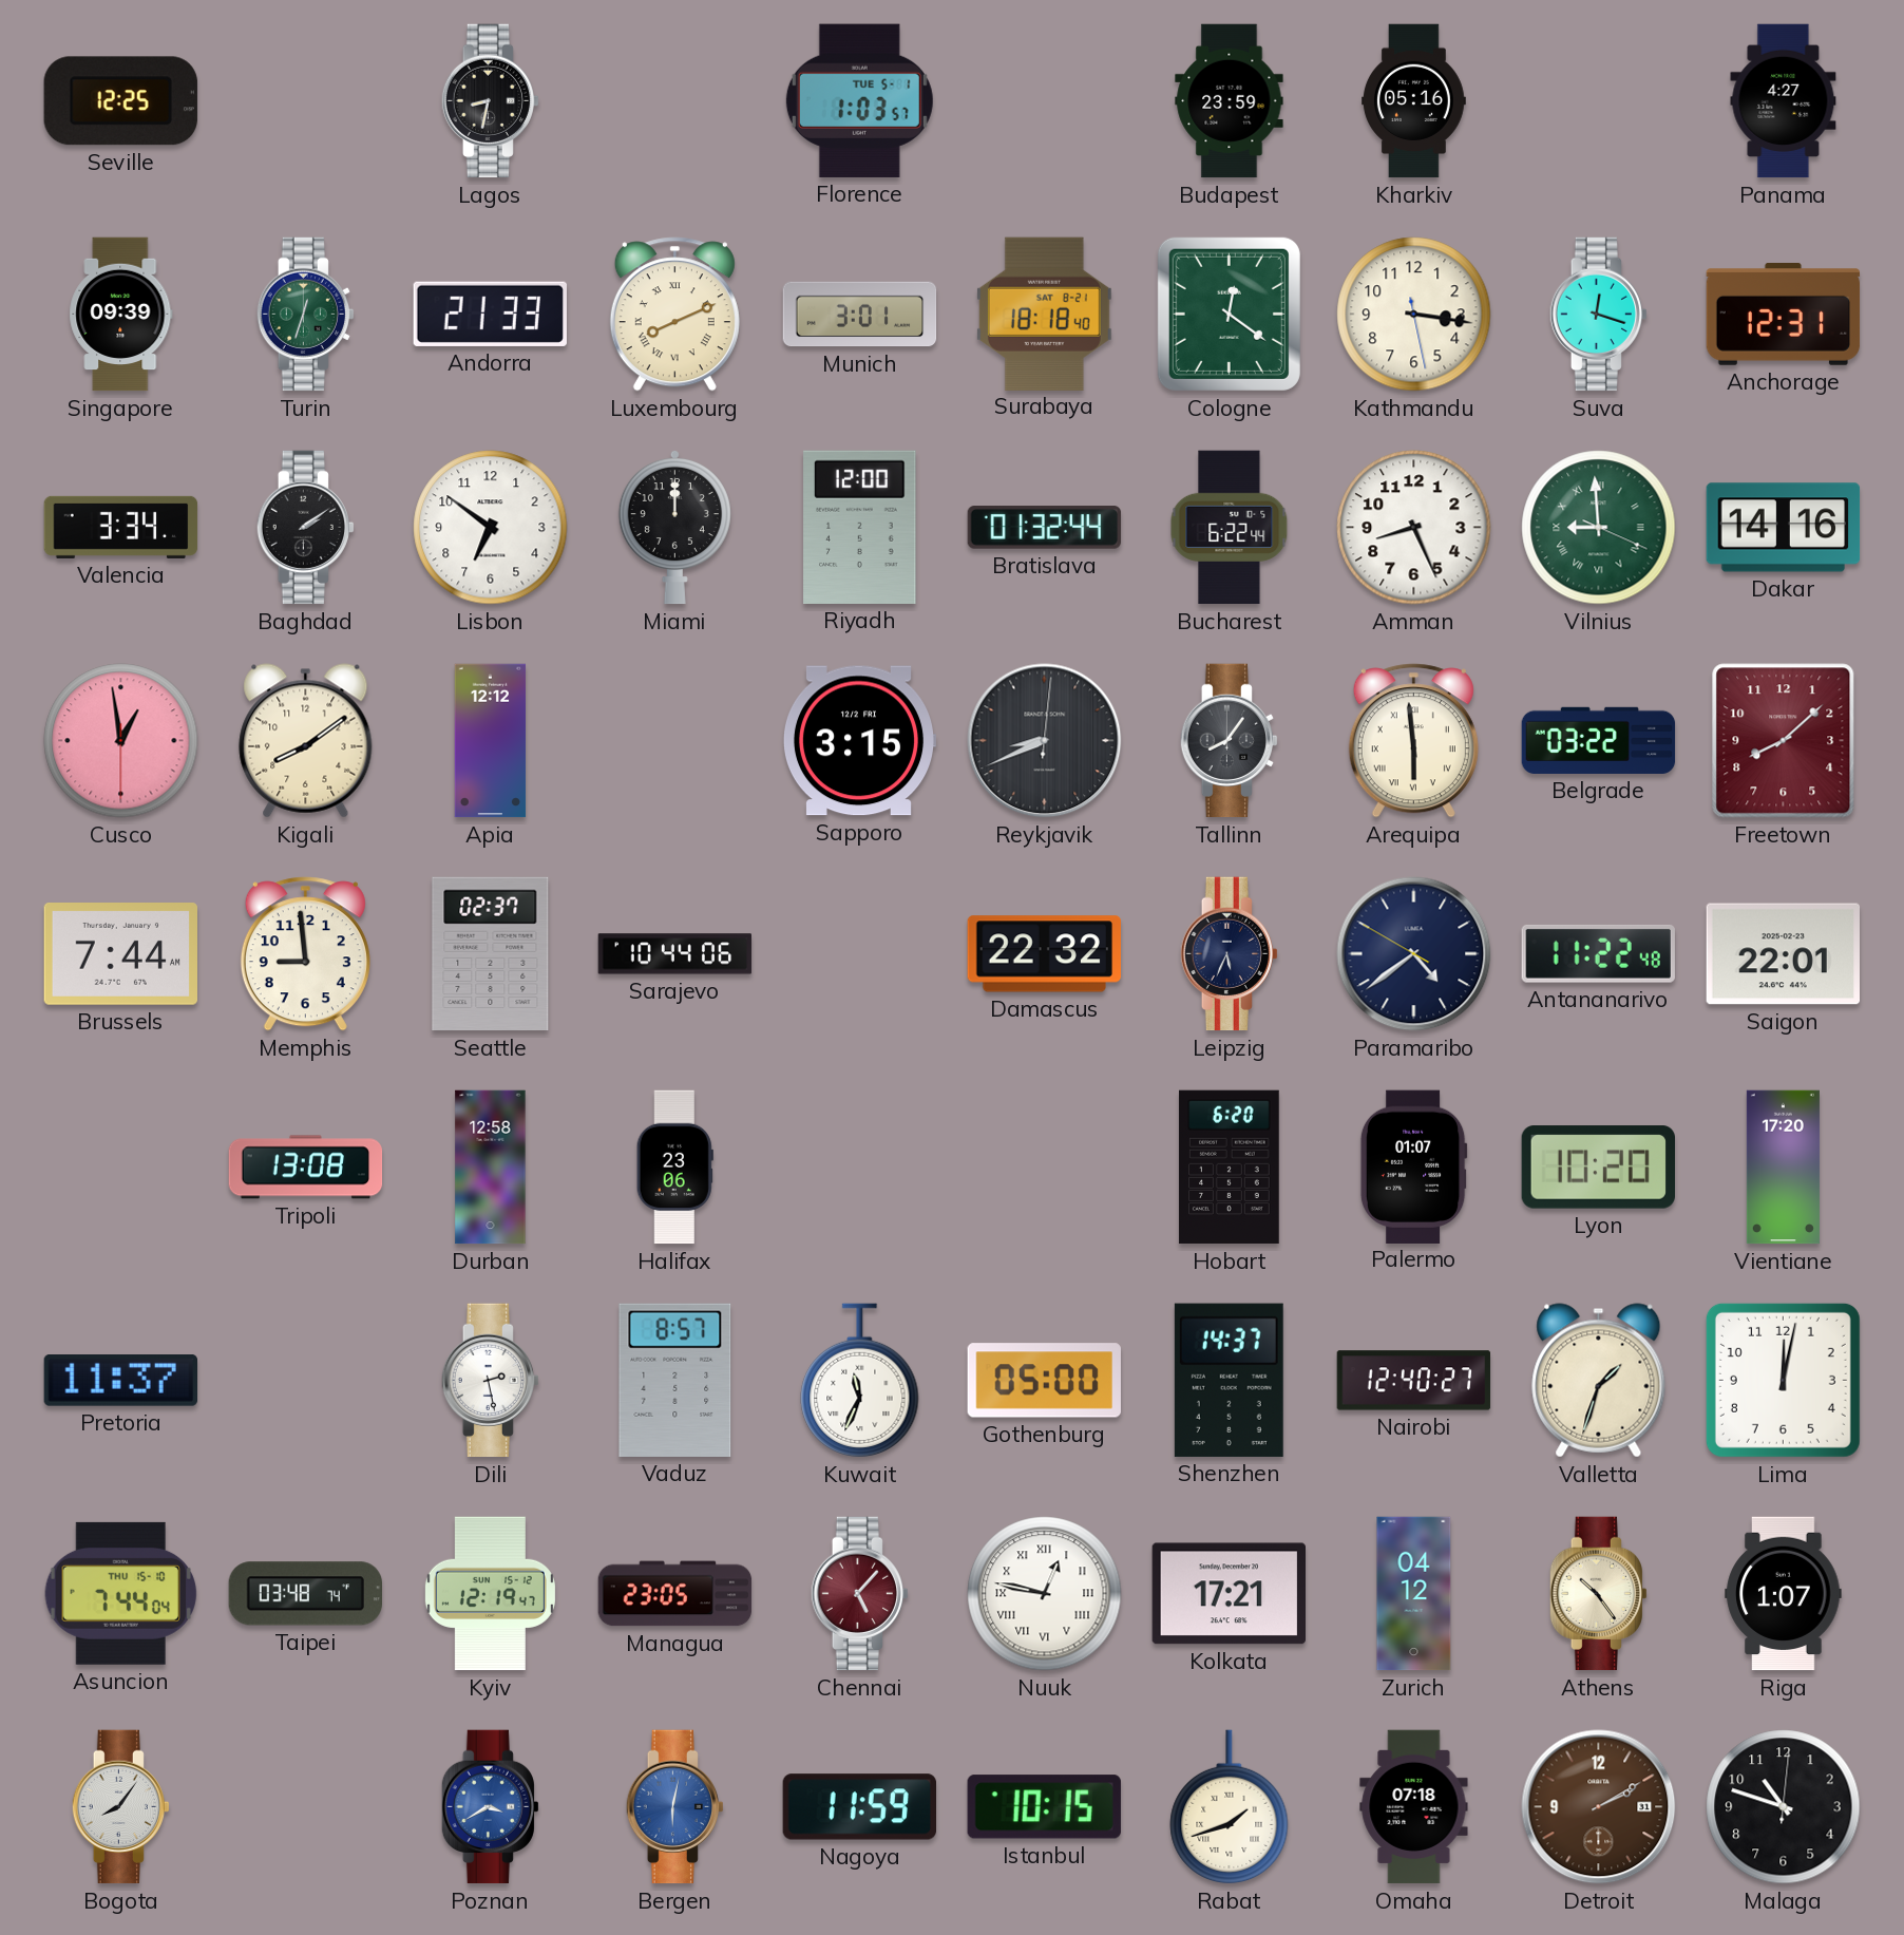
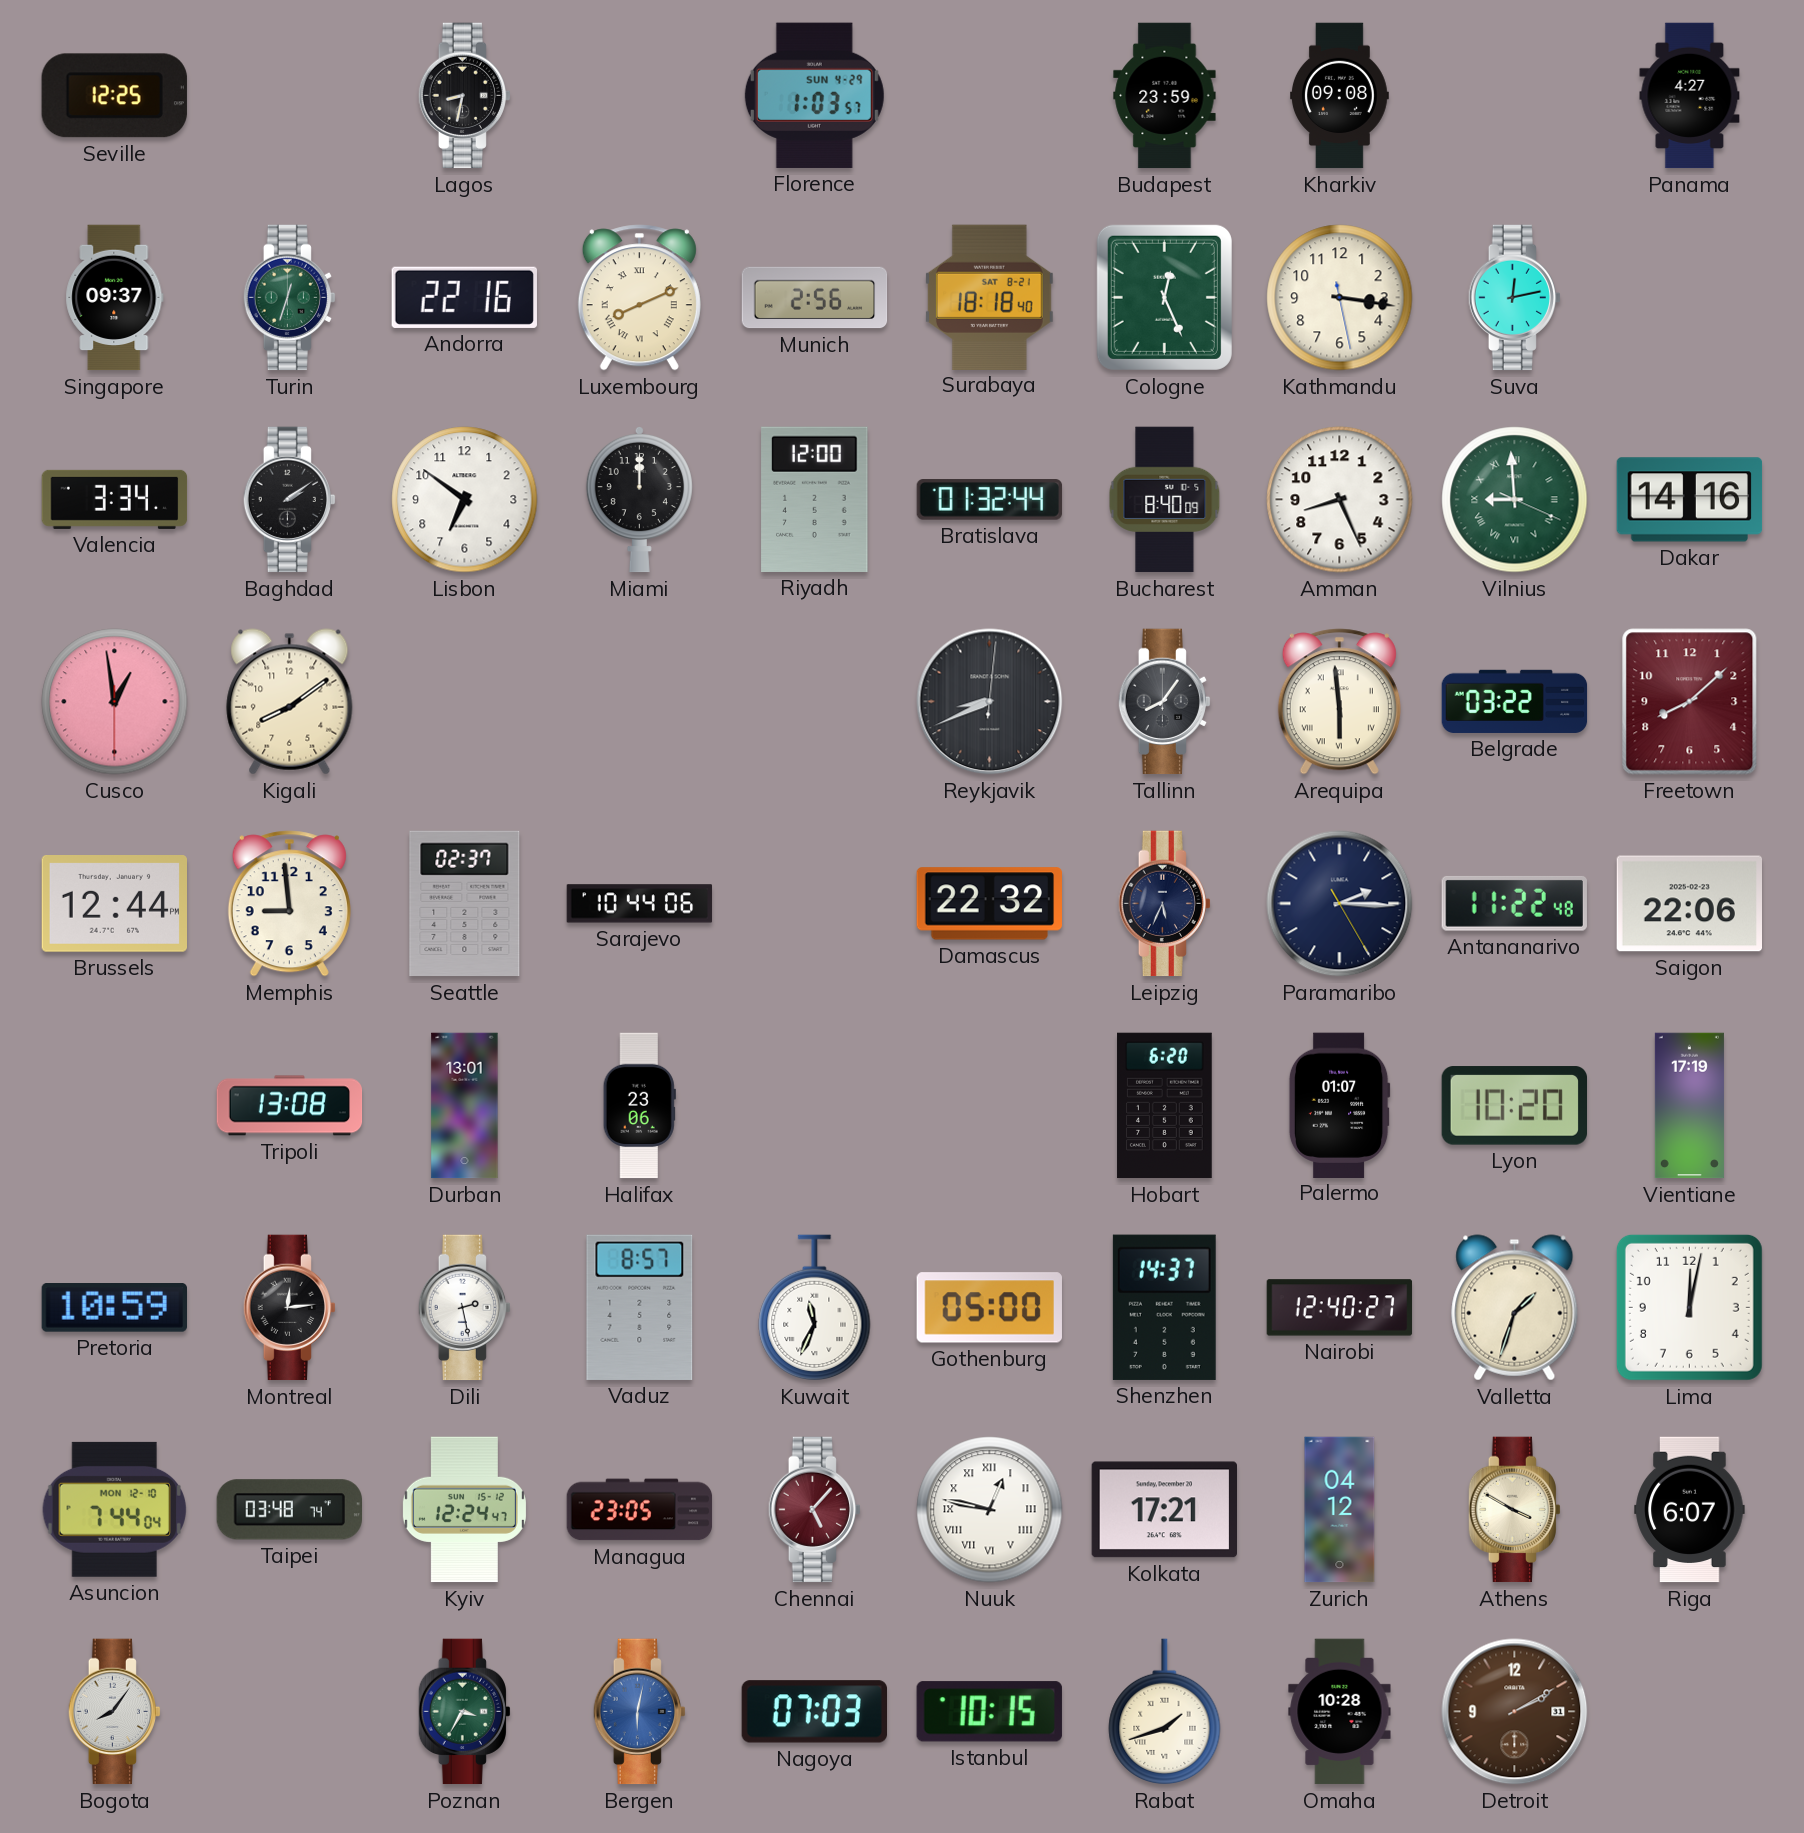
Florence date: TUE 5-1 -> SUN 4-29
Kharkiv: 05:16 -> 09:08
Singapore: 09:39 -> 09:37
Andorra: 21:33 -> 22:16
Munich: 3:01 -> 2:56
Cologne: 12:21 -> 12:26
Suva: 12:18 -> 12:13
Anchorage: 12:31 -> none
Bucharest: 6:22 -> 8:40
Apia: 12:12 -> none
Sapporo: 3:15 -> none
Brussels: 7:44 -> 12:44
Paramaribo: 4:38 -> 2:15
Saigon: 22:01 -> 22:06
Durban: 12:58 -> 13:01
Vientiane: 17:20 -> 17:19
Pretoria: 11:37 -> 10:59
Montreal: none -> 12:14
Asuncion date: THU 15-10 -> MON 12-10
Kyiv: 12:19 -> 12:24
Athens: 10:24 -> 3:50
Riga: 1:07 -> 6:07
Poznan: 3:40 -> 3:35
Poznan dial: blue -> green
Nagoya: 11:59 -> 07:03
Omaha: 07:18 -> 10:28
Malaga: 10:48 -> none
